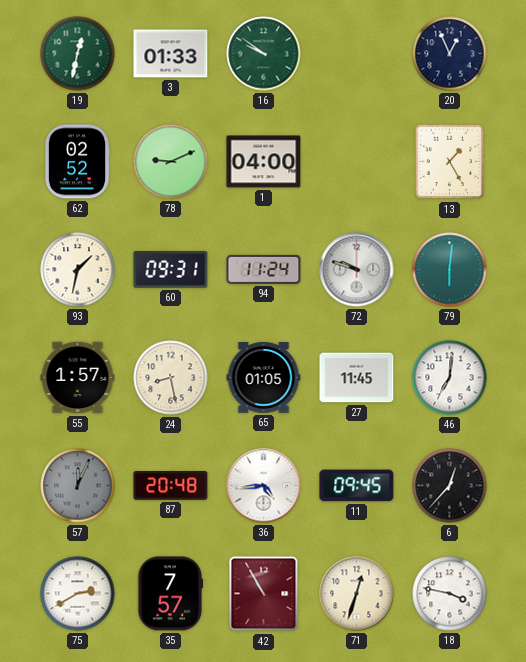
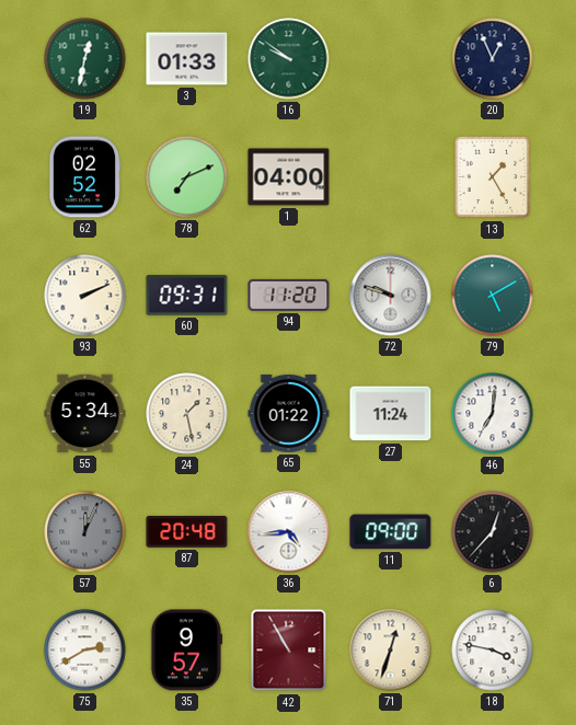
78: 9:11 -> 7:11
93: 1:32 -> 2:11
94: 11:24 -> 11:20
79: 6:01 -> 5:10
55: 1:57 -> 5:34
24: 8:28 -> 1:28
65: 01:05 -> 01:22
27: 11:45 -> 11:24
11: 09:45 -> 09:00
35: 7:57 -> 9:57
